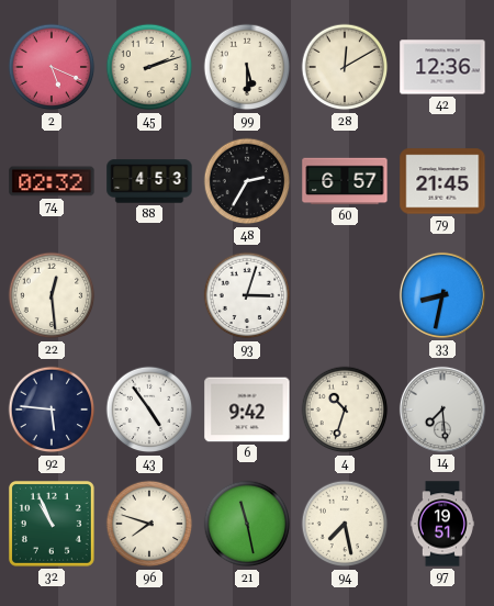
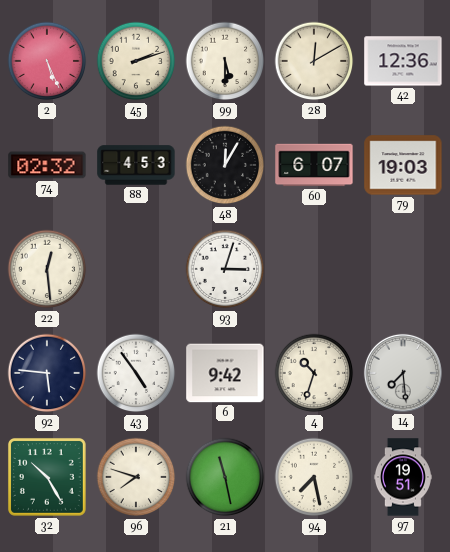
2: 5:19 -> 5:26
48: 2:35 -> 12:05
60: 6:57 -> 6:07
79: 21:45 -> 19:03
33: 8:32 -> none
32: 10:56 -> 10:25
